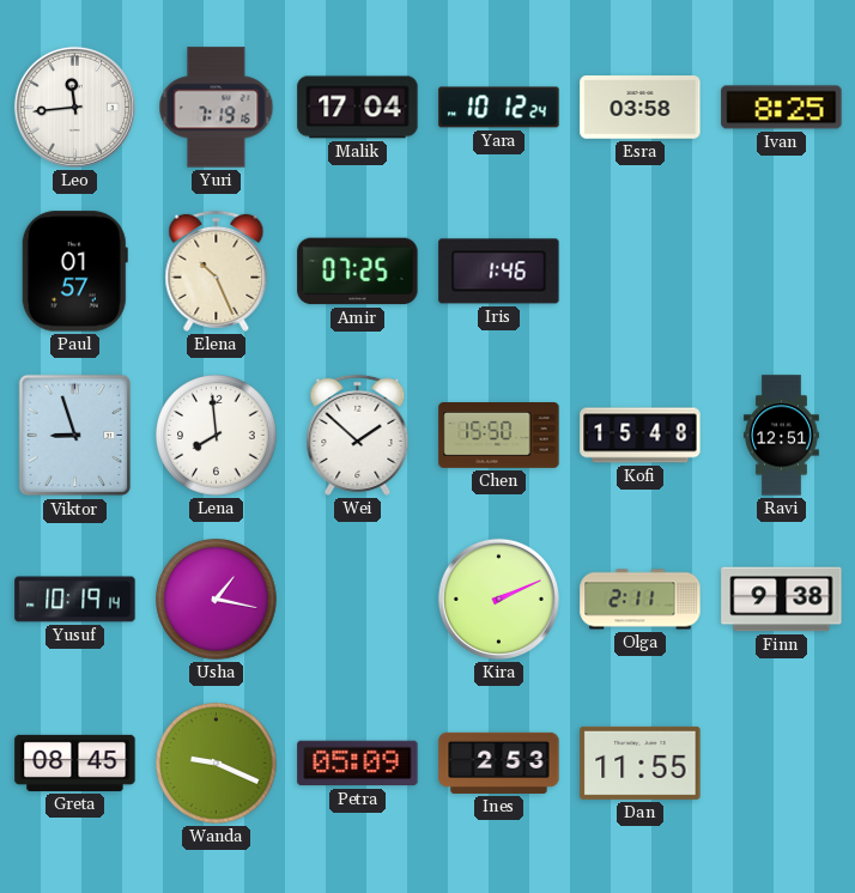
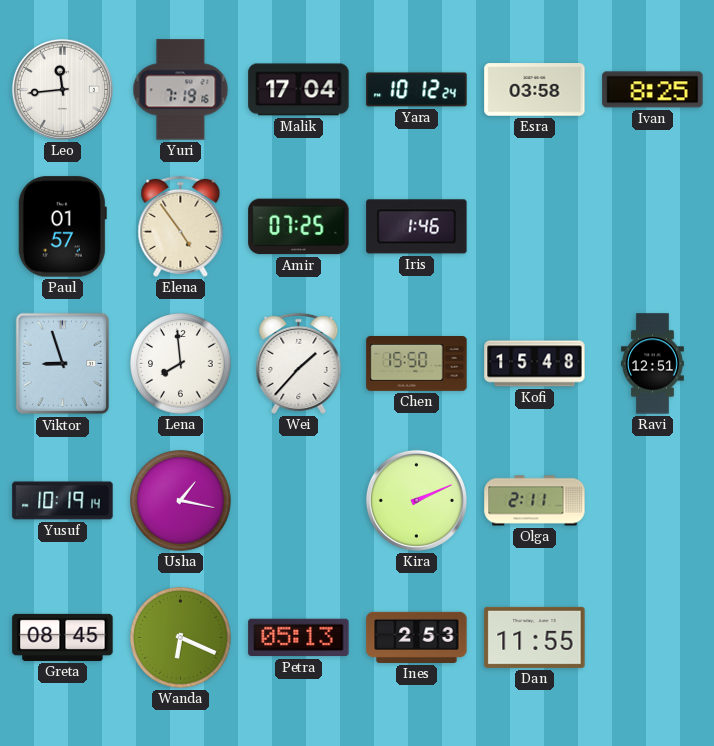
Elena: 10:26 -> 4:54
Wei: 1:52 -> 1:37
Finn: 9:38 -> none
Wanda: 9:19 -> 6:19
Petra: 05:09 -> 05:13
